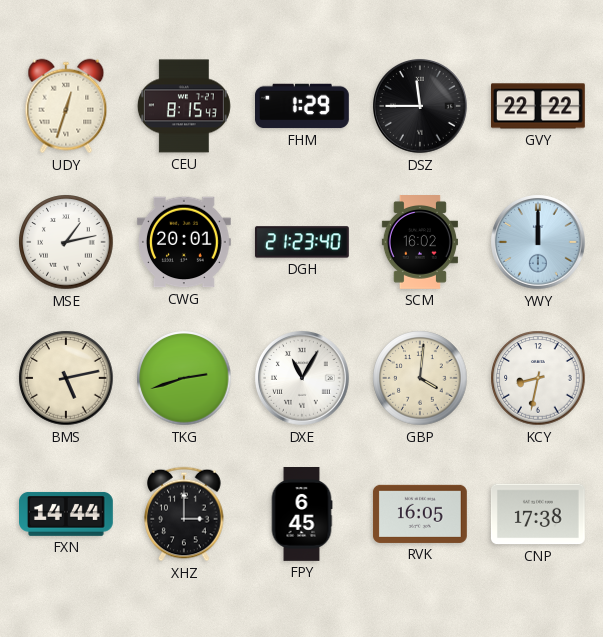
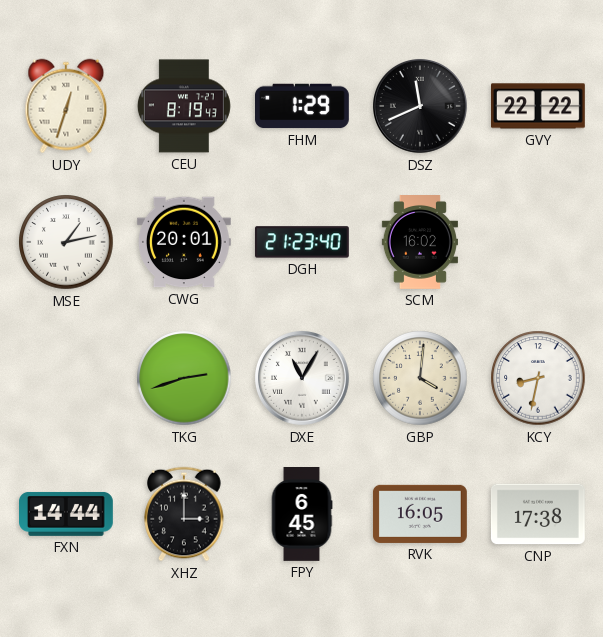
CEU: 8:15 -> 8:19
DSZ: 11:45 -> 11:41
YWY: 12:00 -> none
BMS: 5:13 -> none
